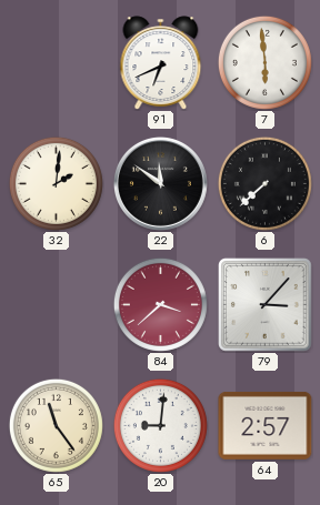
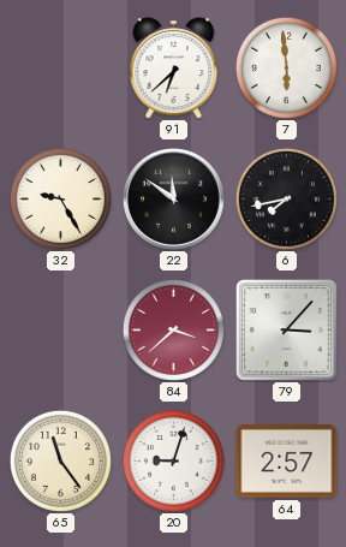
91: 6:41 -> 6:38
32: 2:01 -> 9:25
6: 7:38 -> 7:43
20: 9:01 -> 9:03
